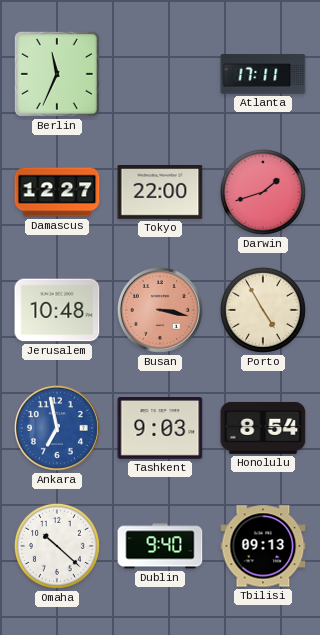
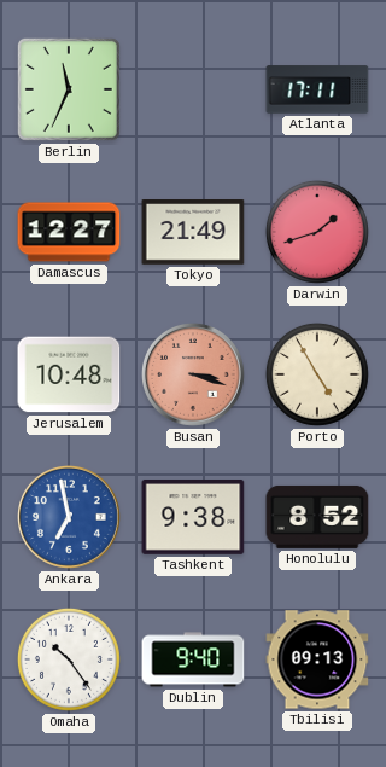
Tokyo: 22:00 -> 21:49
Busan: 3:17 -> 3:18
Tashkent: 9:03 -> 9:38
Honolulu: 8:54 -> 8:52
Omaha: 10:22 -> 10:24
